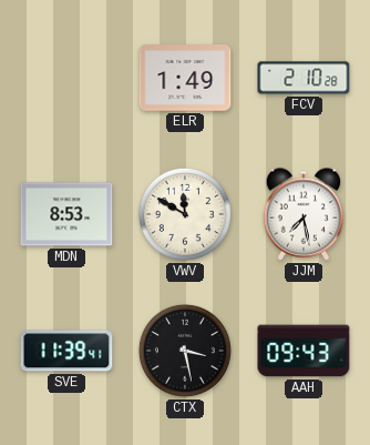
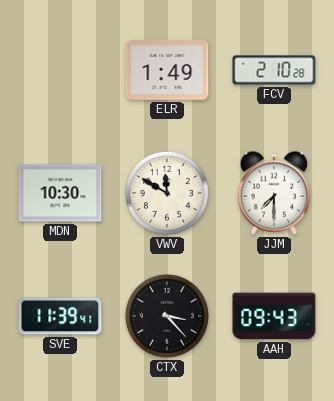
MDN: 8:53 -> 10:30
JJM: 7:28 -> 7:30
CTX: 3:28 -> 3:23
